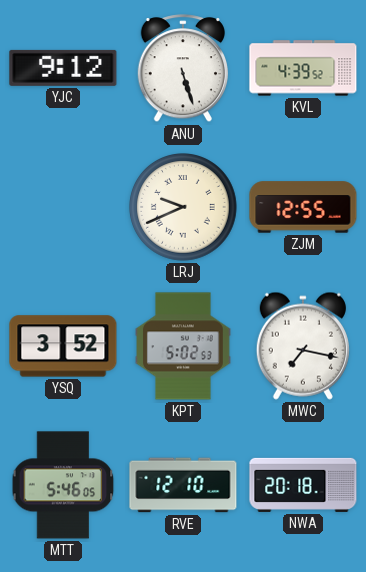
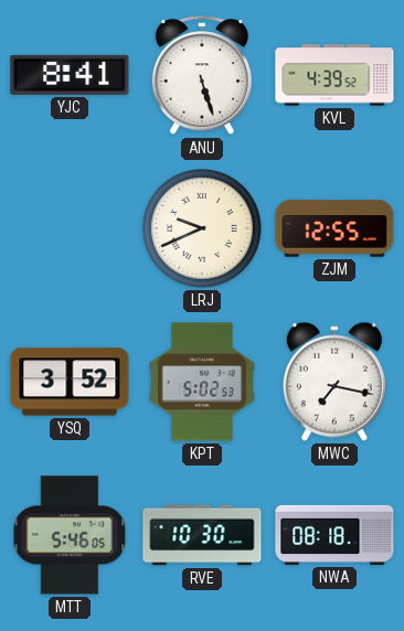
YJC: 9:12 -> 8:41
RVE: 12:10 -> 10:30
NWA: 20:18 -> 08:18
